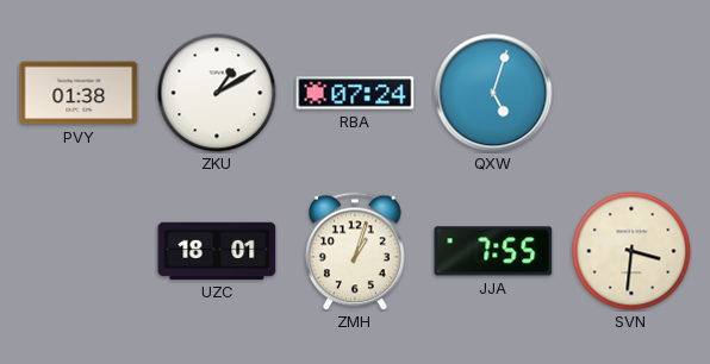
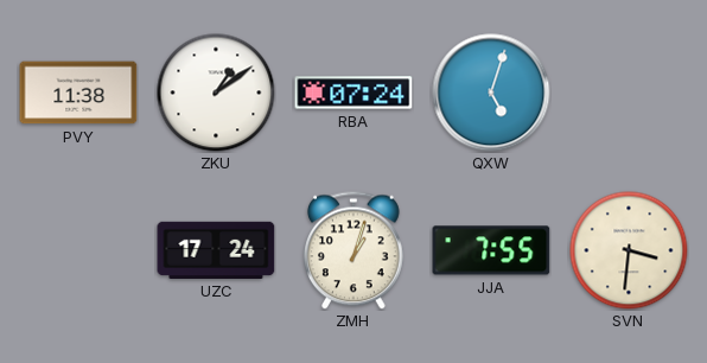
PVY: 01:38 -> 11:38
ZKU: 1:10 -> 1:09
UZC: 18:01 -> 17:24
